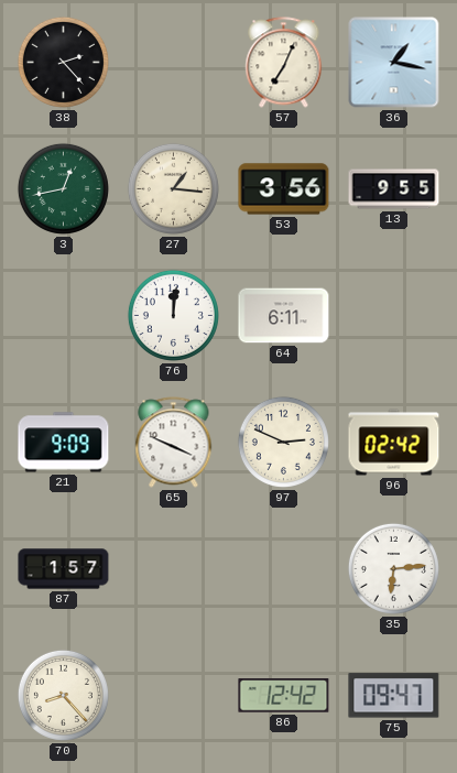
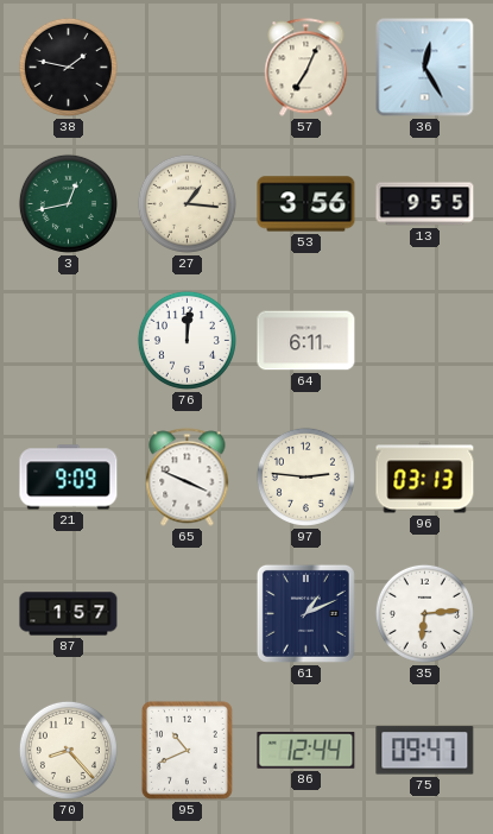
38: 2:23 -> 1:47
36: 1:17 -> 12:25
97: 2:49 -> 2:46
96: 02:42 -> 03:13
61: none -> 1:11
95: none -> 10:41
86: 12:42 -> 12:44
